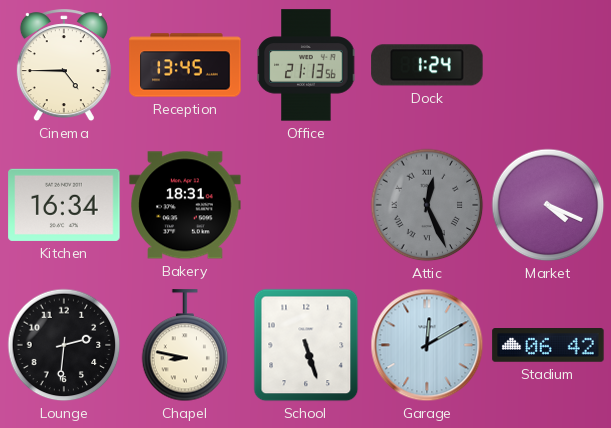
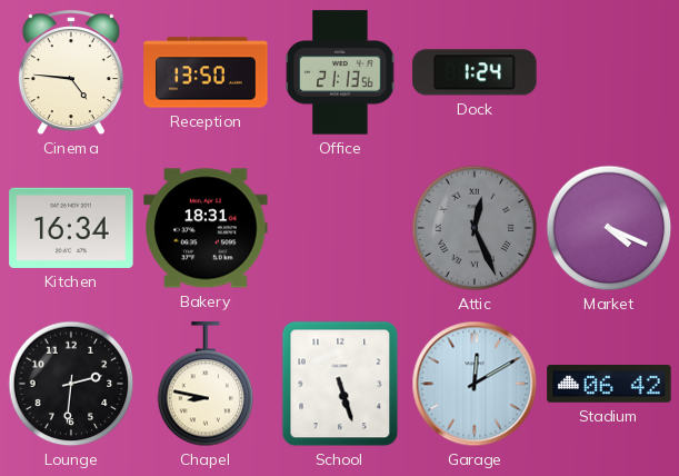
Cinema: 4:45 -> 4:46
Reception: 13:45 -> 13:50
